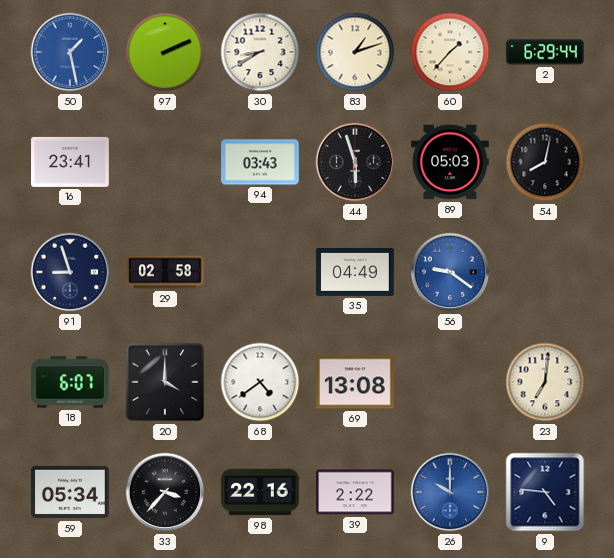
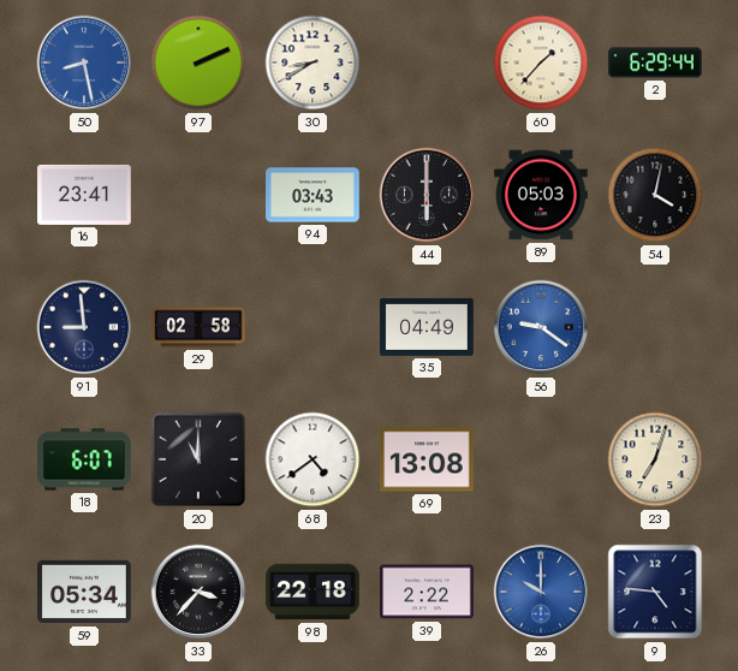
50: 1:28 -> 8:28
83: 1:12 -> none
44: 5:57 -> 6:00
54: 8:02 -> 4:02
91: 8:57 -> 8:59
20: 4:00 -> 11:00
23: 7:01 -> 7:03
98: 22:16 -> 22:18
